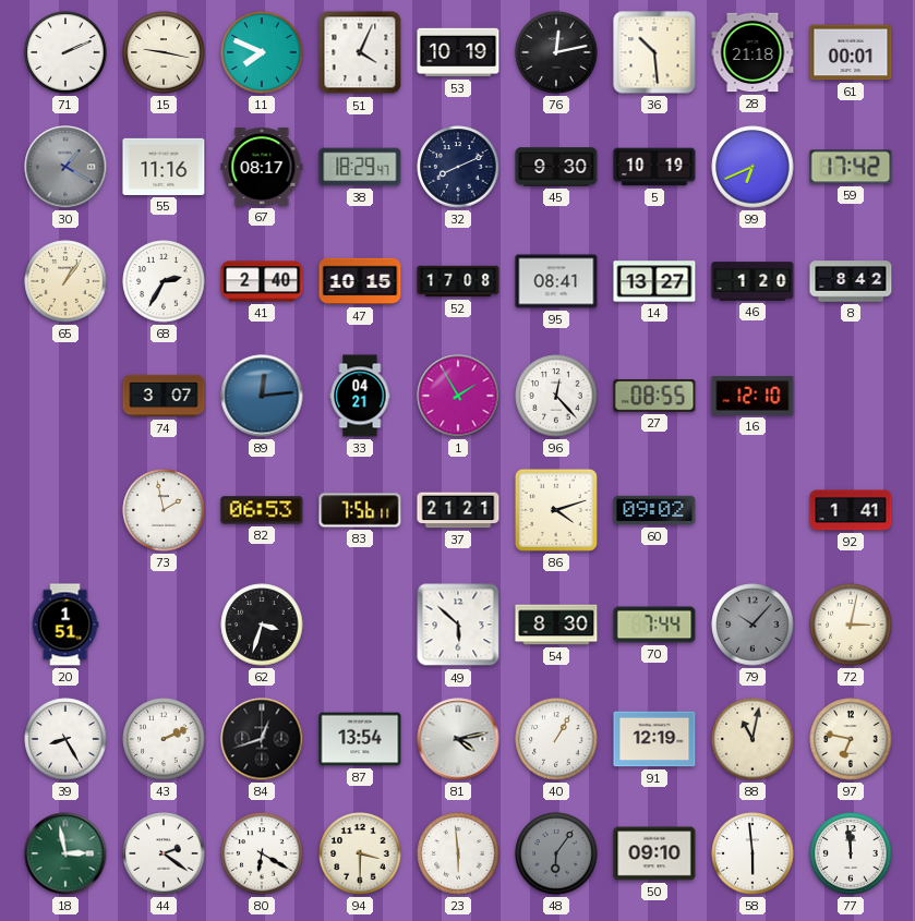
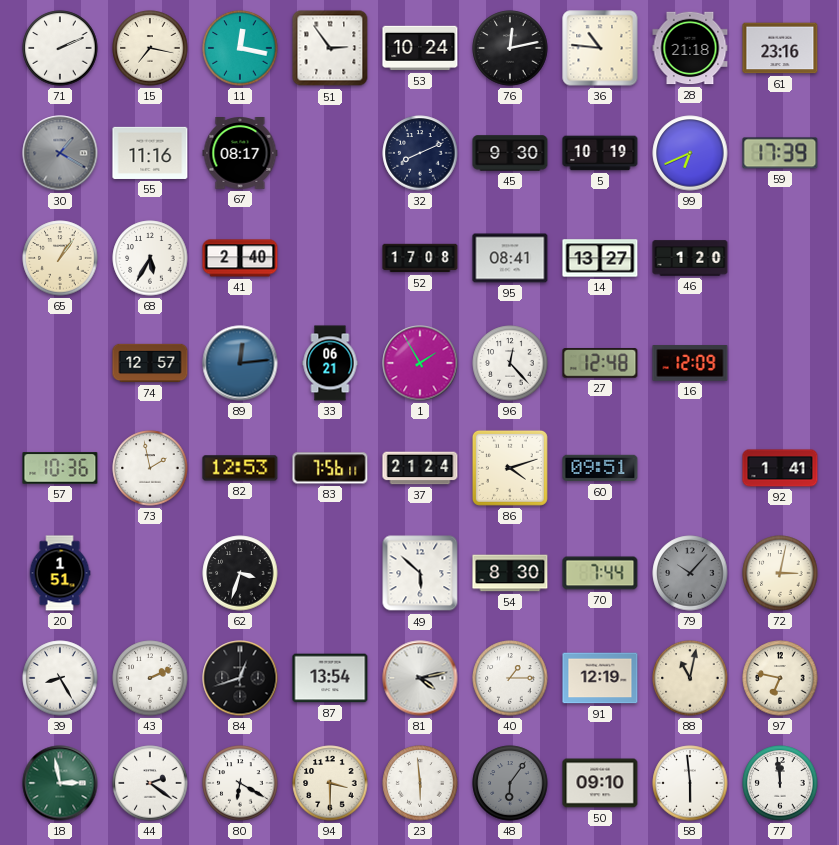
15: 9:17 -> 7:17
11: 7:49 -> 12:17
51: 4:04 -> 2:54
53: 10:19 -> 10:24
36: 10:29 -> 10:46
61: 00:01 -> 23:16
38: 18:29 -> none
59: 17:42 -> 17:39
68: 2:35 -> 5:35
47: 10:15 -> none
8: 8:42 -> none
74: 3:07 -> 12:57
33: 04:21 -> 06:21
27: 08:55 -> 12:48
16: 12:10 -> 12:09
57: none -> 10:36
82: 06:53 -> 12:53
37: 21:21 -> 21:24
60: 09:02 -> 09:51
40: 1:05 -> 1:15
